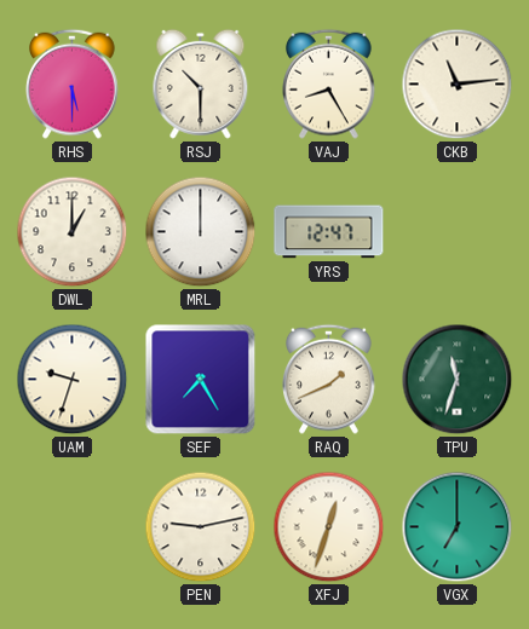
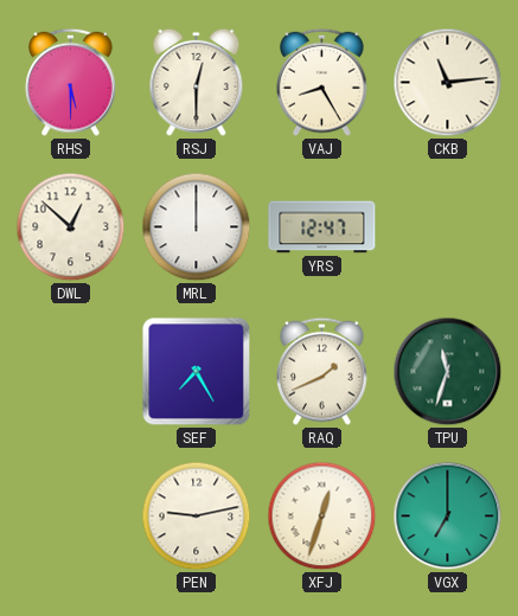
RSJ: 10:30 -> 12:30
DWL: 1:00 -> 12:52
UAM: 9:33 -> none
